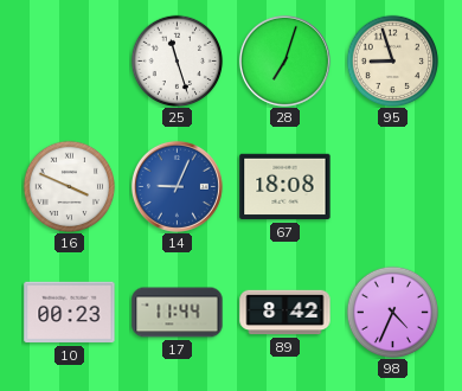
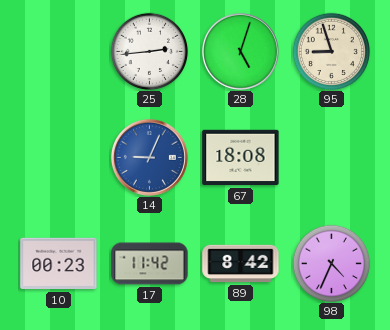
25: 11:27 -> 2:44
28: 7:03 -> 5:03
16: 3:49 -> none
17: 11:44 -> 11:42
